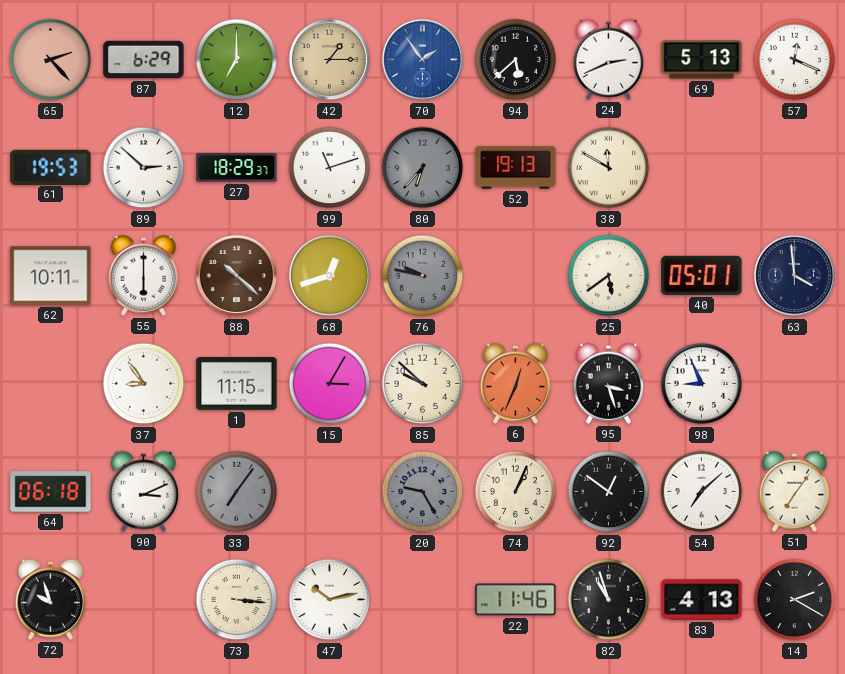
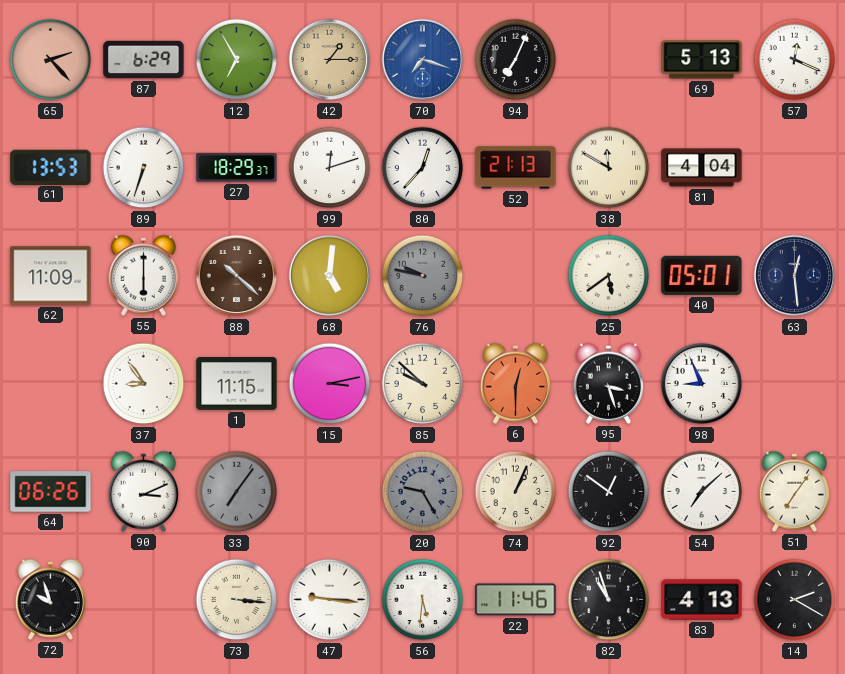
12: 7:00 -> 6:55
70: 1:54 -> 7:18
94: 5:38 -> 7:04
24: 2:41 -> none
61: 19:53 -> 13:53
89: 2:52 -> 6:33
99: 11:12 -> 12:12
80: 6:37 -> 12:37
80 dial: grey -> white
52: 19:13 -> 21:13
81: none -> 4:04
62: 10:11 -> 11:09
68: 12:42 -> 5:01
63: 3:59 -> 12:29
15: 3:05 -> 3:13
6: 12:34 -> 12:30
64: 06:18 -> 06:26
47: 10:13 -> 9:16
56: none -> 5:31
